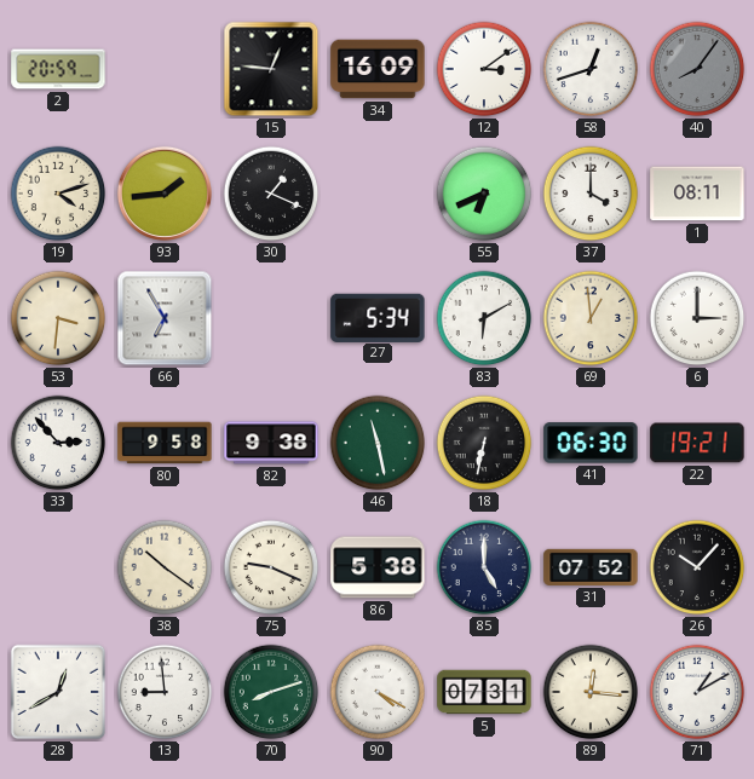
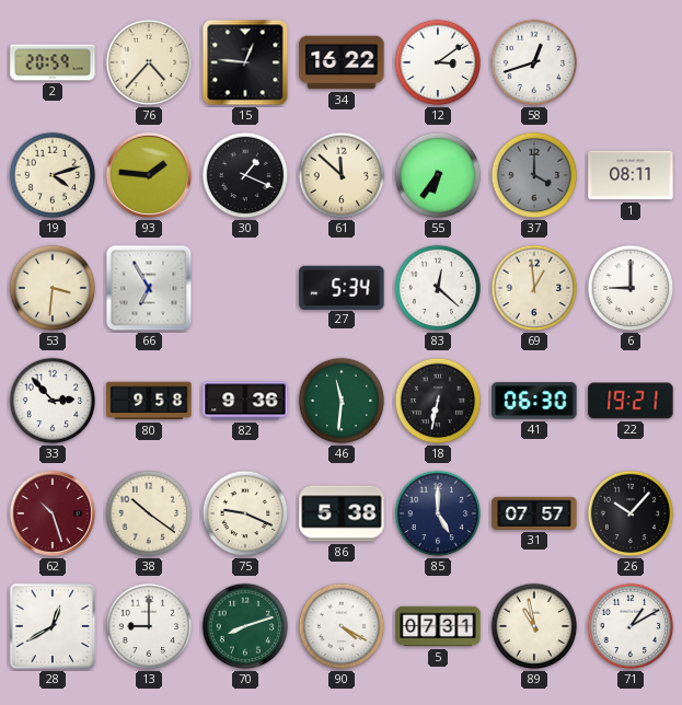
76: none -> 4:37
34: 16:09 -> 16:22
40: 8:06 -> none
93: 1:44 -> 1:46
61: none -> 11:52
55: 6:41 -> 6:36
37 dial: white -> grey
83: 6:10 -> 12:22
6: 3:00 -> 9:00
82: 9:38 -> 9:36
46: 11:28 -> 11:31
62: none -> 10:27
31: 07:52 -> 07:57
13: 8:59 -> 9:00
89: 12:16 -> 10:58
